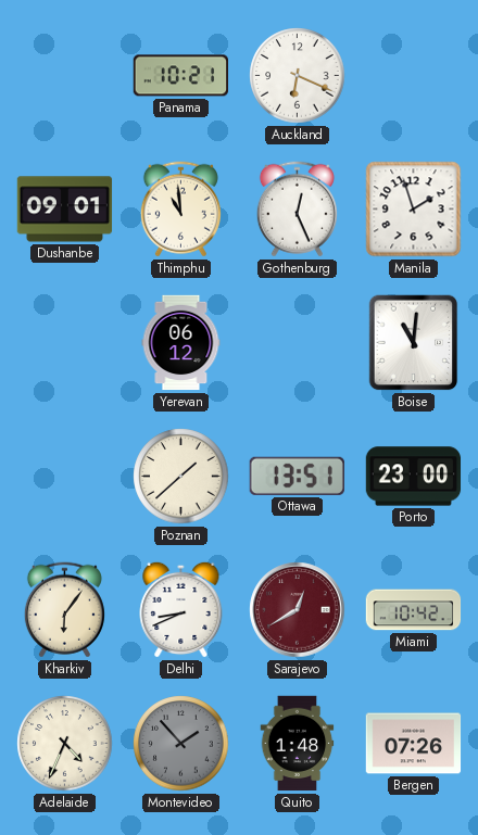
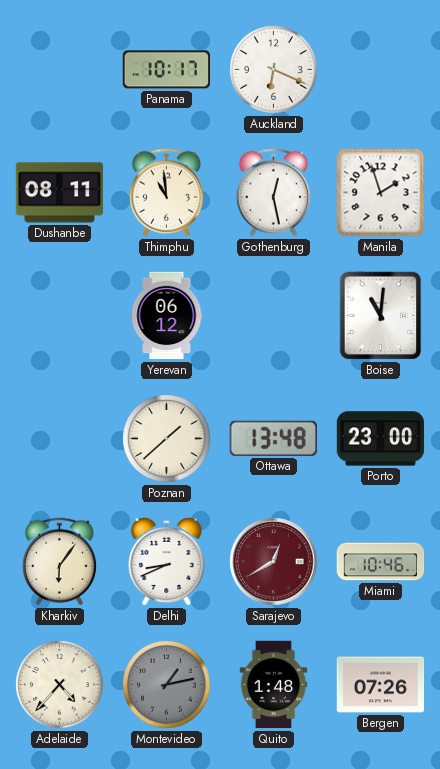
Panama: 10:21 -> 10:17
Dushanbe: 09:01 -> 08:11
Gothenburg: 12:26 -> 12:28
Ottawa: 13:51 -> 13:48
Miami: 10:42 -> 10:46
Adelaide: 4:34 -> 4:37
Montevideo: 1:53 -> 1:13
